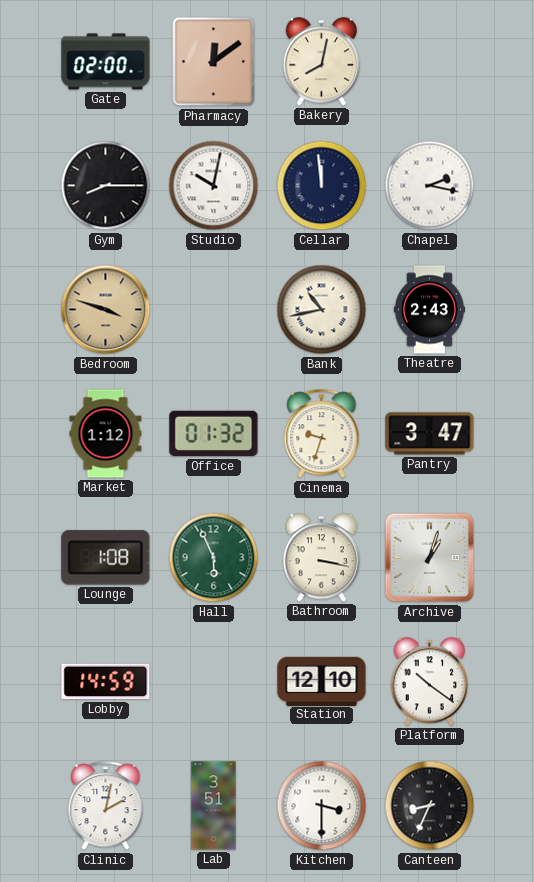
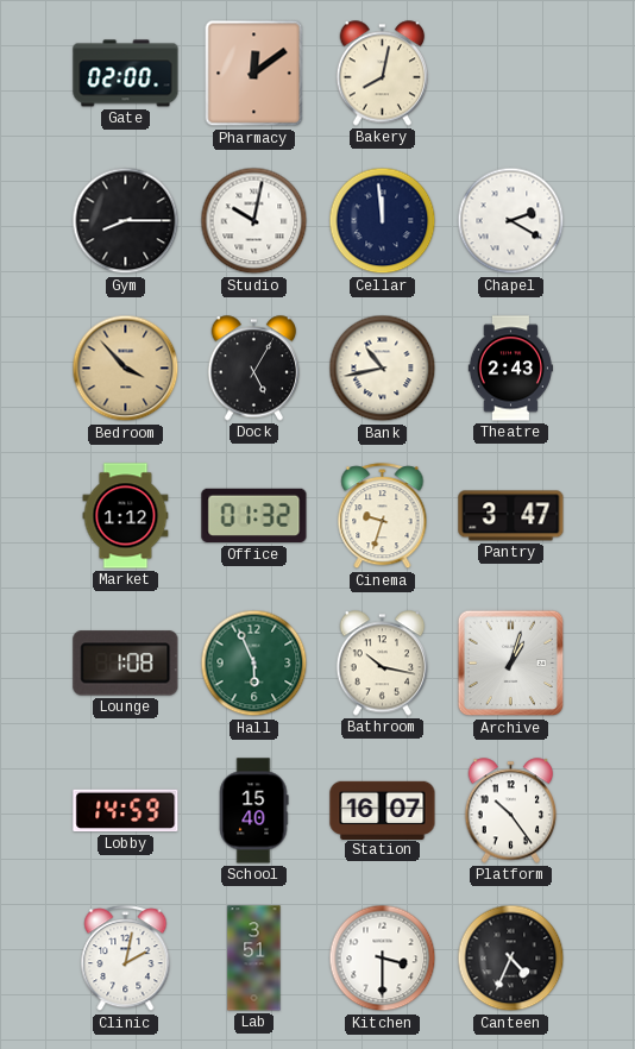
Chapel: 2:17 -> 2:20
Bedroom: 3:48 -> 3:53
Dock: none -> 5:05
Bathroom: 3:17 -> 10:17
School: none -> 15:40
Station: 12:10 -> 16:07
Platform: 10:21 -> 10:24
Canteen: 8:34 -> 4:34
